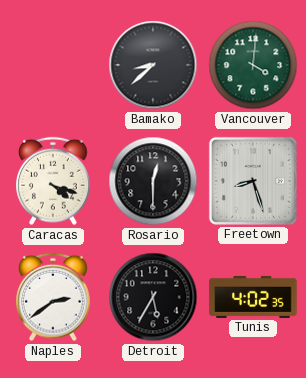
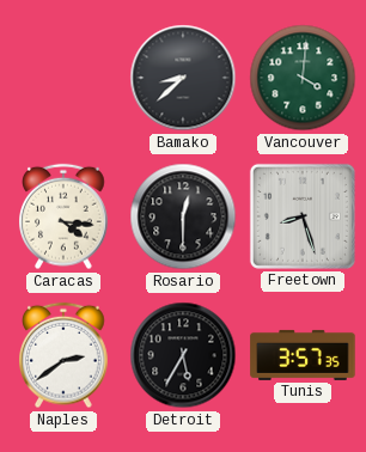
Caracas: 4:18 -> 4:16
Tunis: 4:02 -> 3:57
